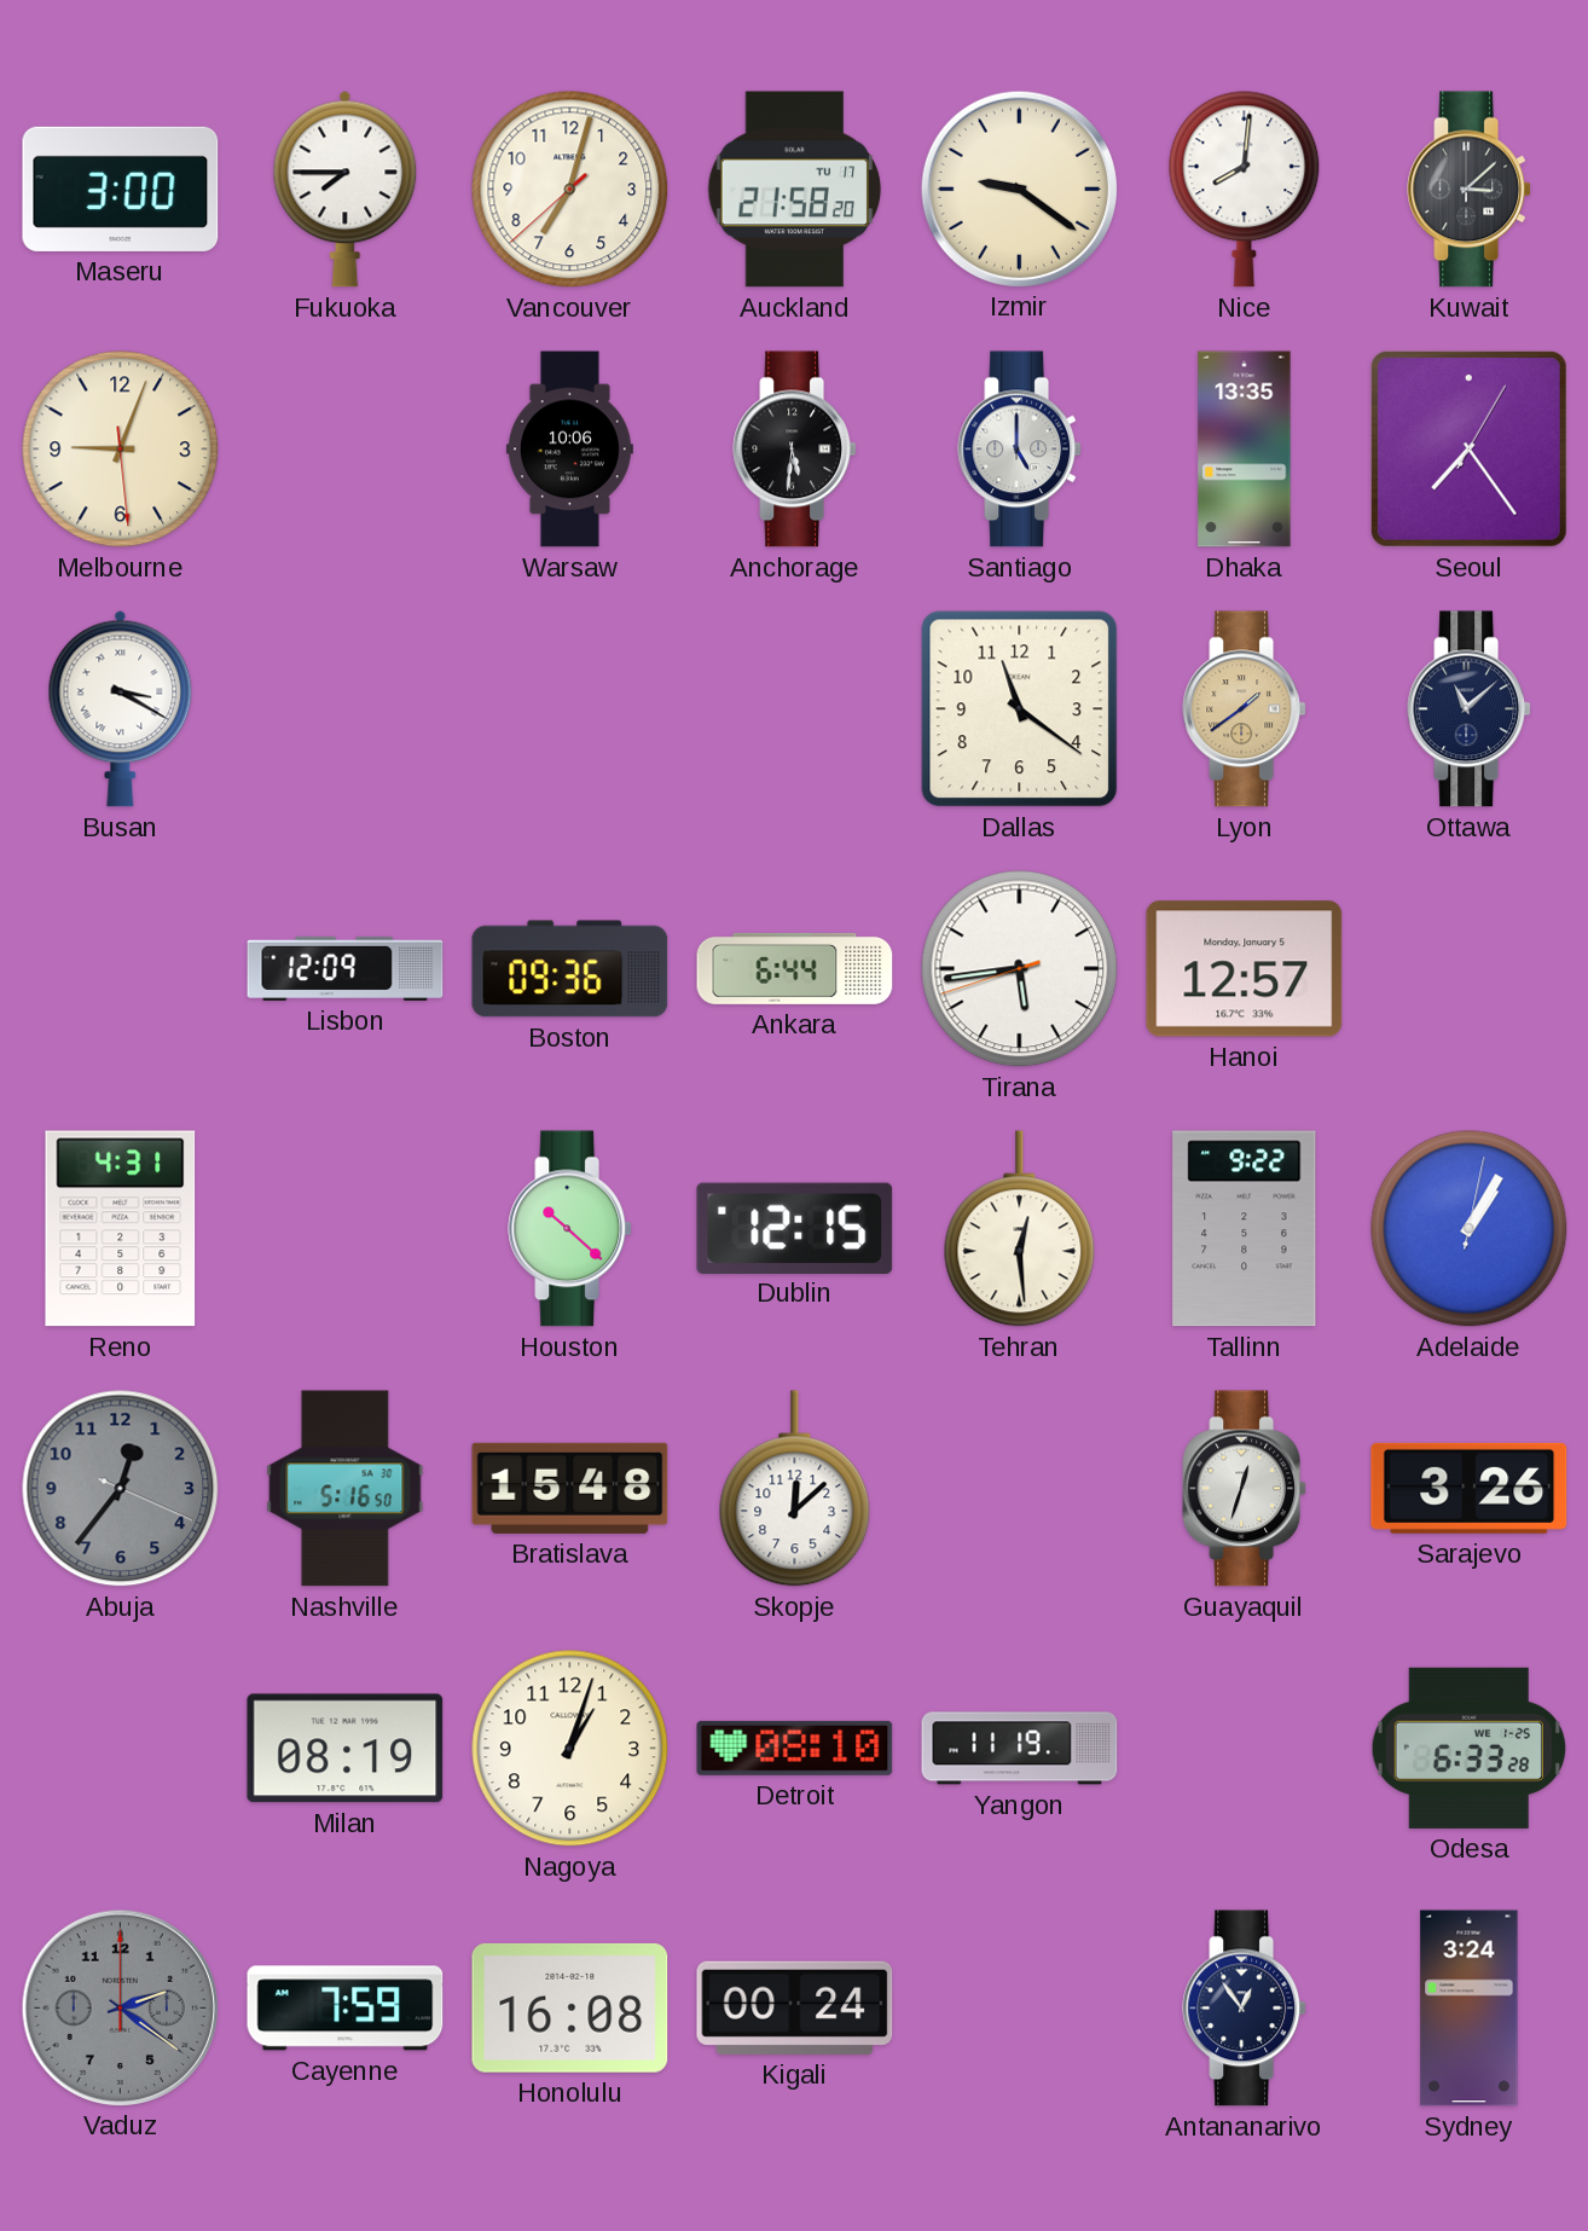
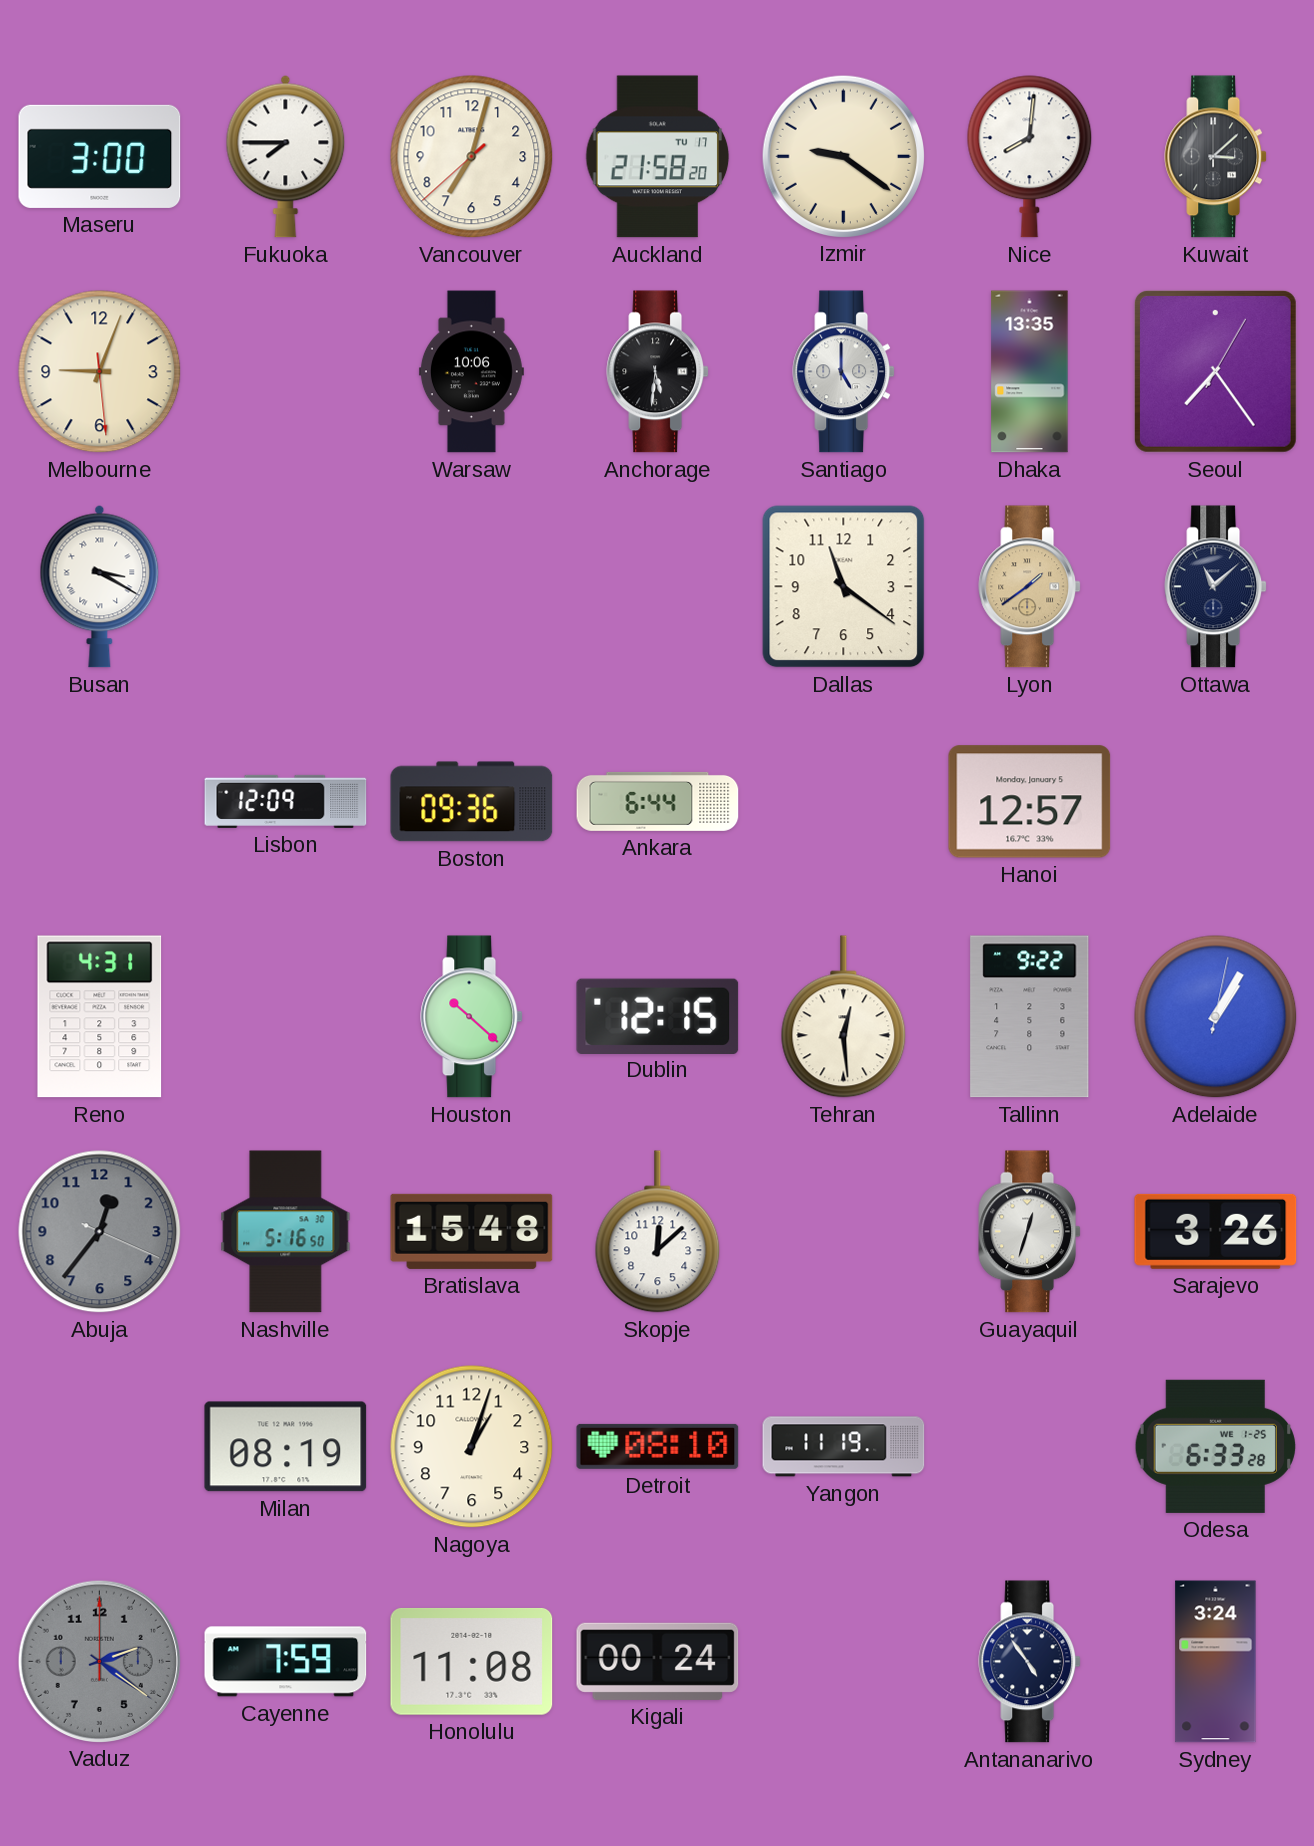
Tirana: 5:43 -> none
Honolulu: 16:08 -> 11:08
Antananarivo: 12:54 -> 4:54
